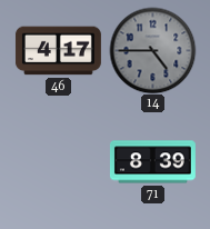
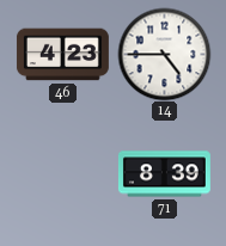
46: 4:17 -> 4:23
14 dial: grey -> white
